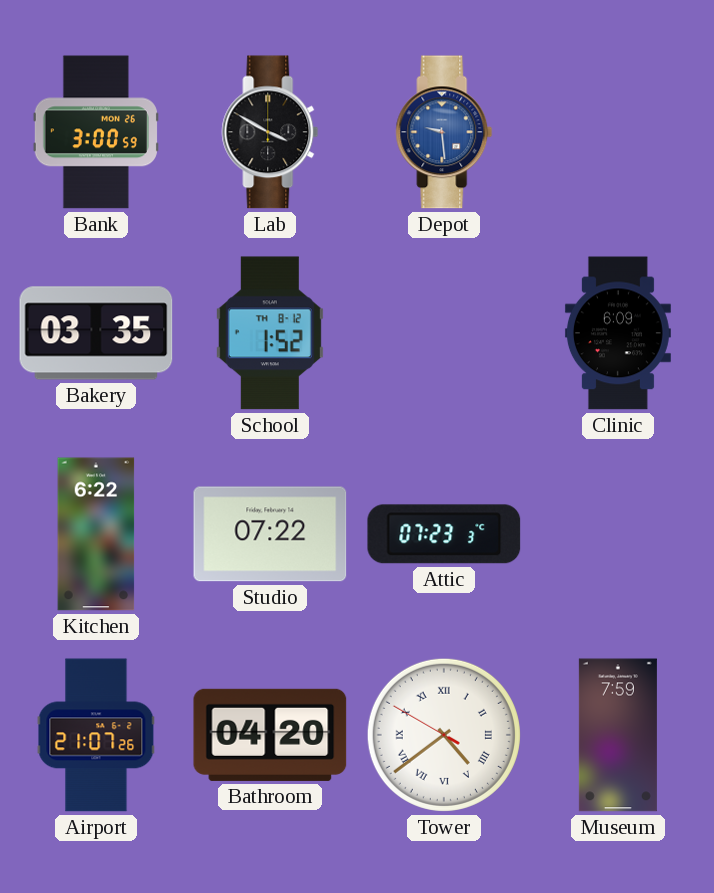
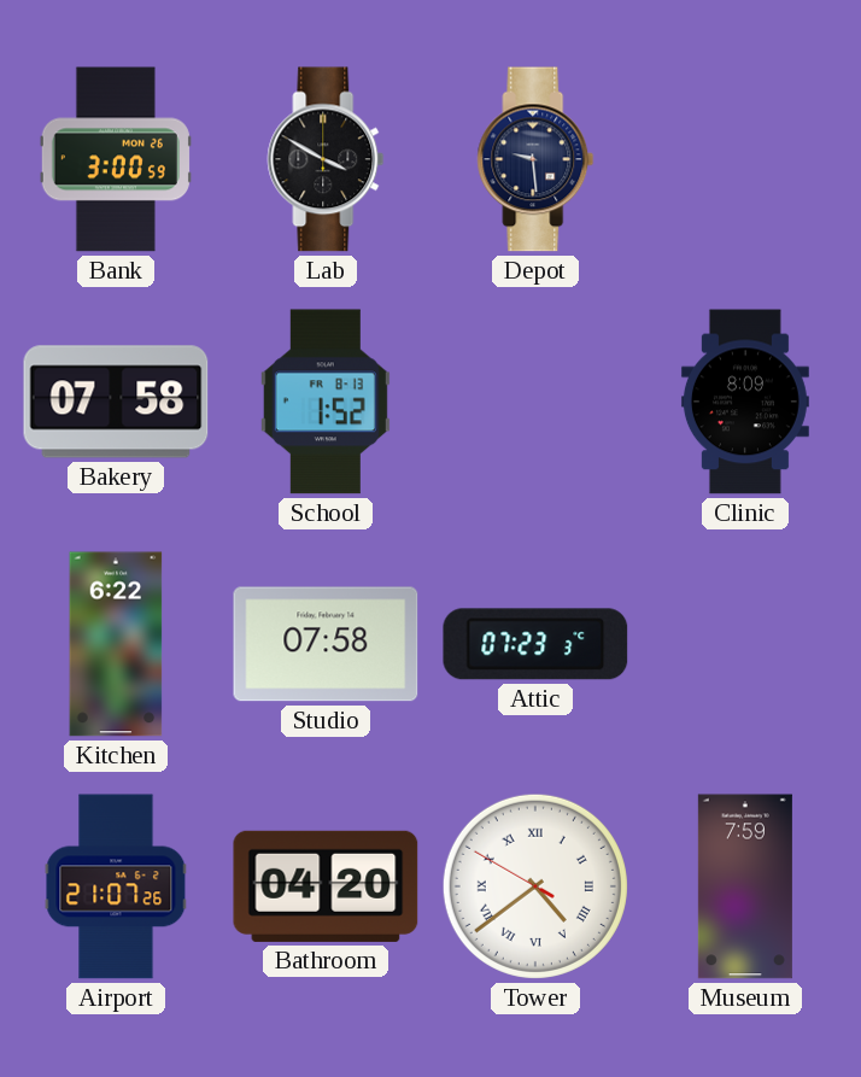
Depot dial: blue -> navy
Bakery: 03:35 -> 07:58
School date: TH 8-12 -> FR 8-13
Clinic: 6:09 -> 8:09
Studio: 07:22 -> 07:58
